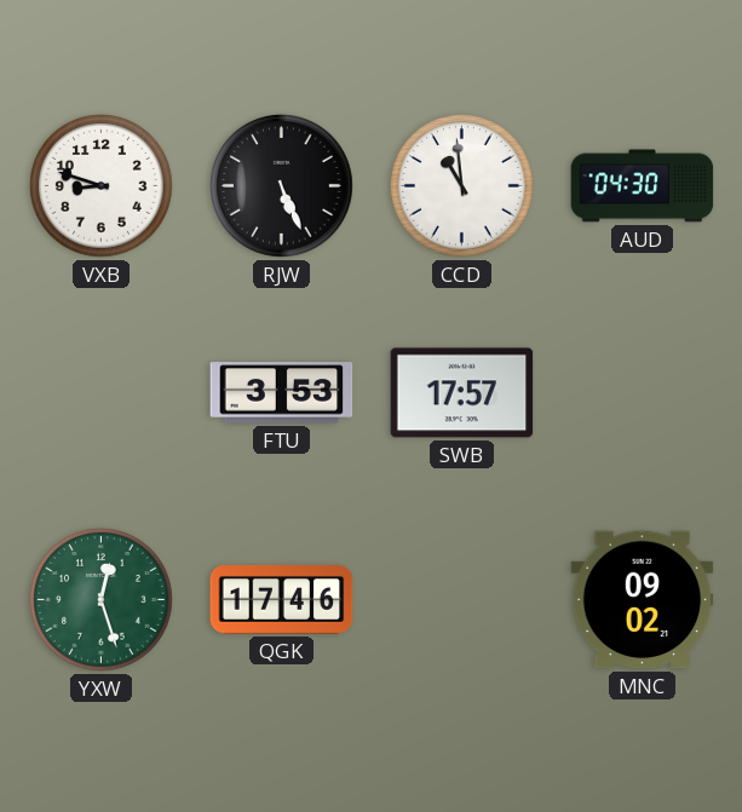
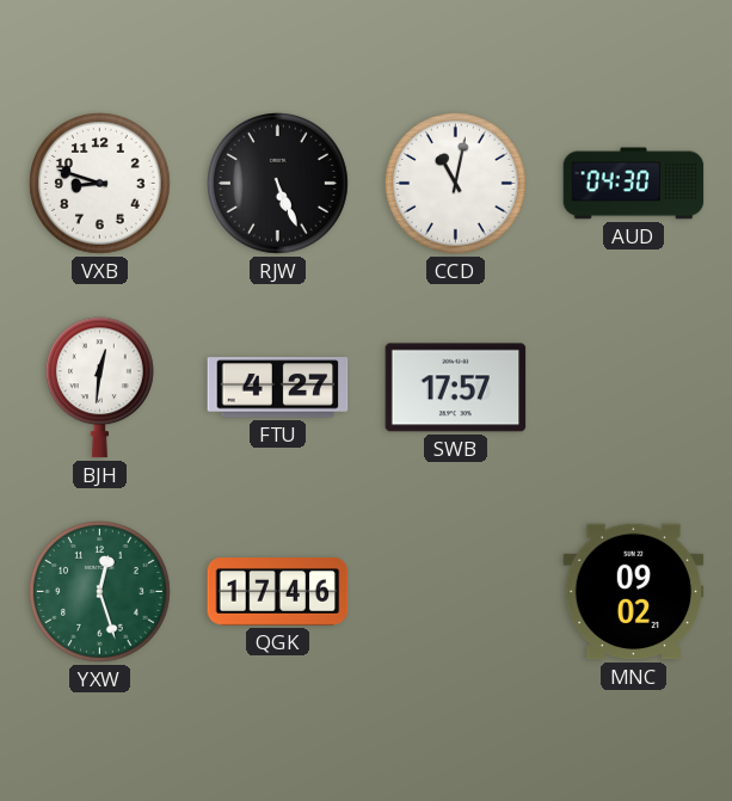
CCD: 10:59 -> 11:02
BJH: none -> 12:31
FTU: 3:53 -> 4:27
